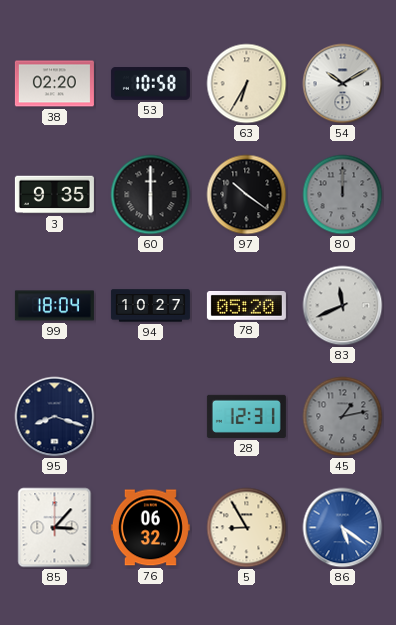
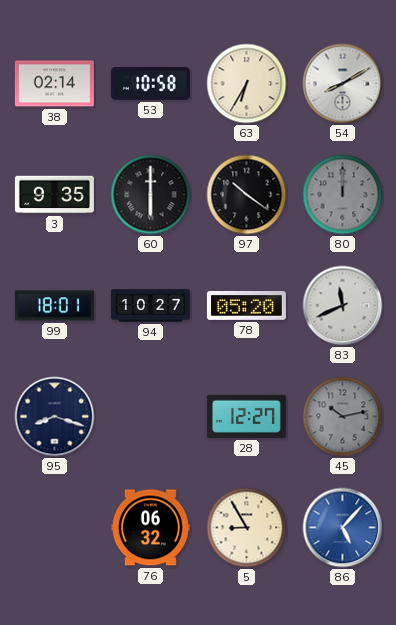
38: 02:20 -> 02:14
54: 10:10 -> 8:10
99: 18:04 -> 18:01
28: 12:31 -> 12:27
45: 1:13 -> 10:13
85: 3:07 -> none
86: 5:21 -> 5:07
